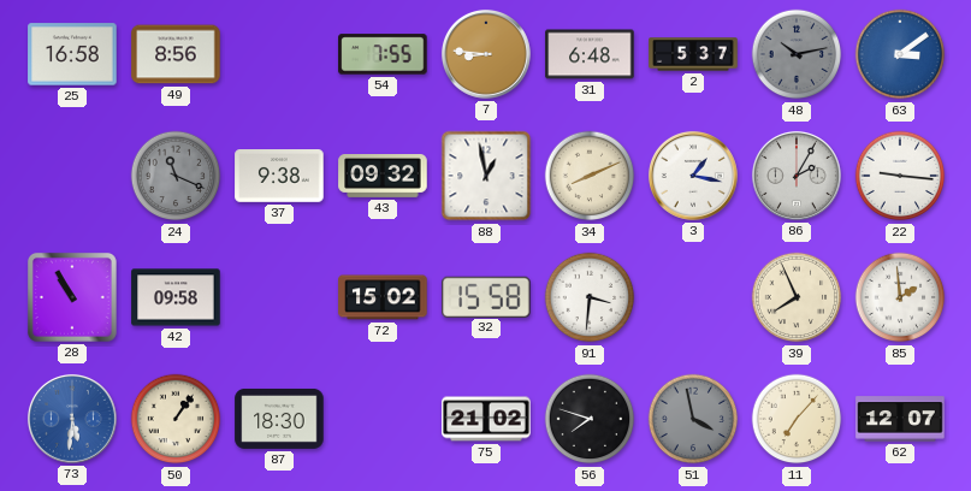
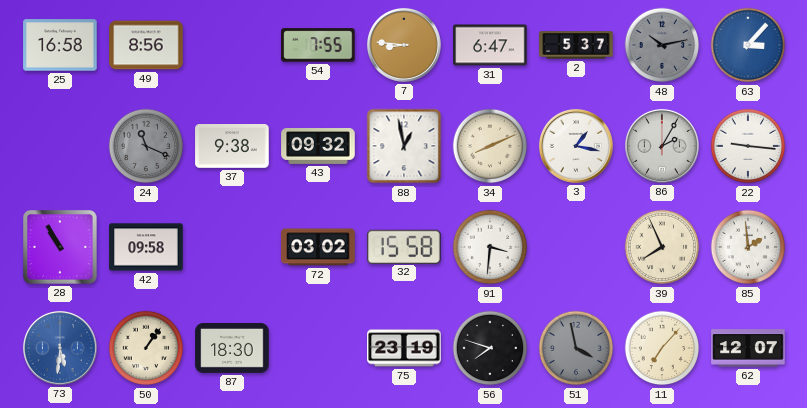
31: 6:48 -> 6:47
63: 3:09 -> 3:07
72: 15:02 -> 03:02
75: 21:02 -> 23:19
